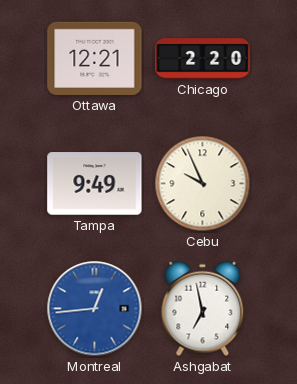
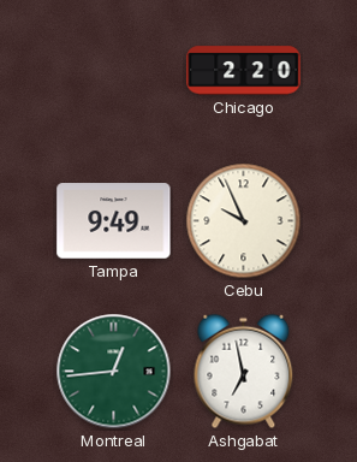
Ottawa: 12:21 -> none
Montreal dial: blue -> green
